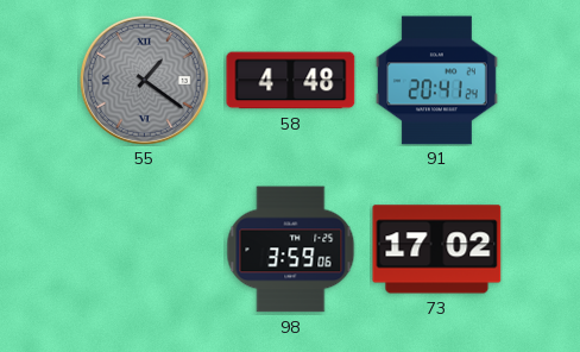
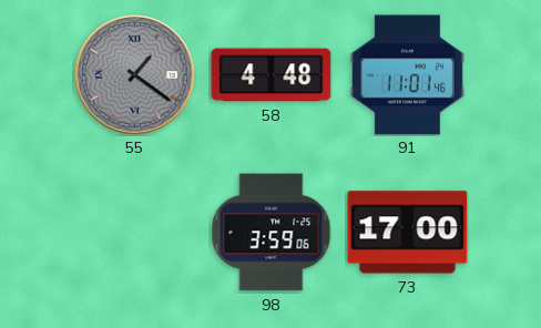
91: 20:41 -> 11:01
73: 17:02 -> 17:00
